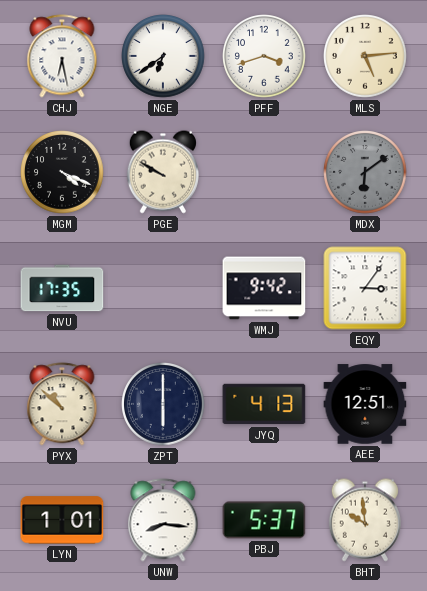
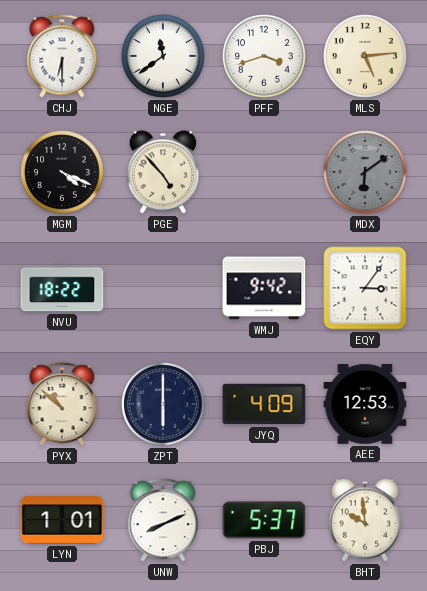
CHJ: 6:28 -> 6:30
NGE: 6:39 -> 11:39
PGE: 9:50 -> 4:53
NVU: 17:35 -> 18:22
JYQ: 4:13 -> 4:09
AEE: 12:51 -> 12:53
UNW: 8:16 -> 8:11
